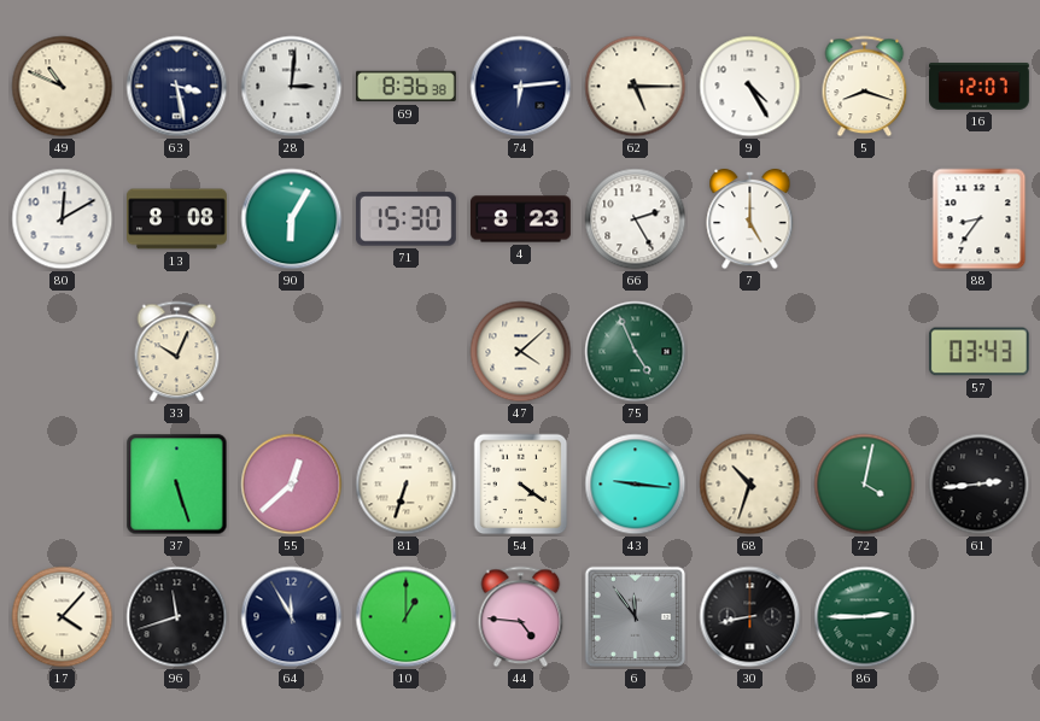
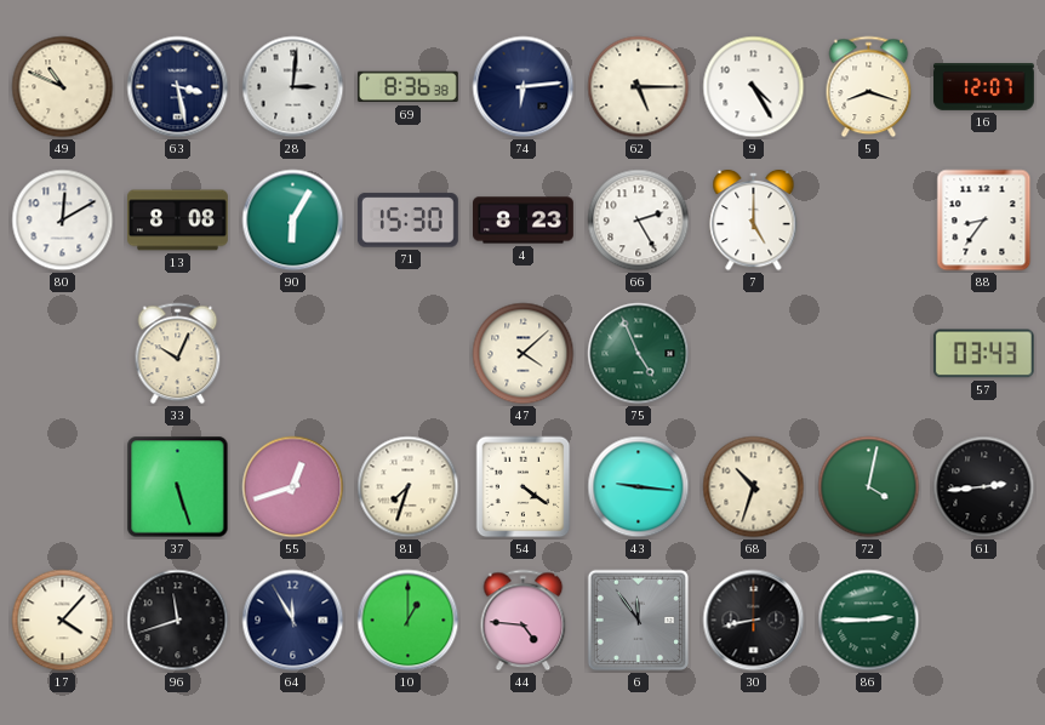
55: 12:38 -> 12:42
81: 6:33 -> 7:33
